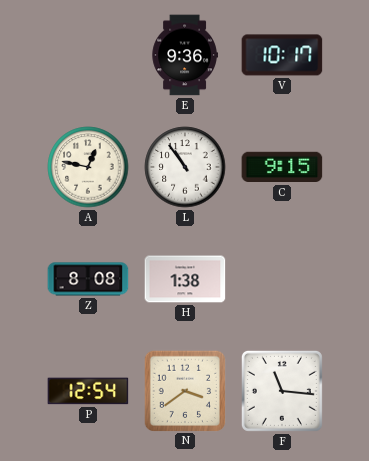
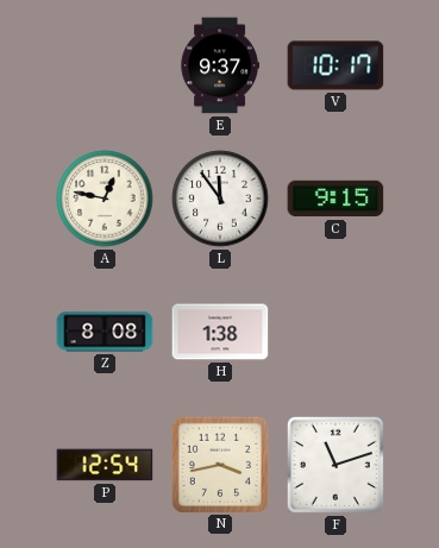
E: 9:36 -> 9:37
L: 10:54 -> 11:54
N: 3:39 -> 3:43
F: 11:16 -> 11:12
